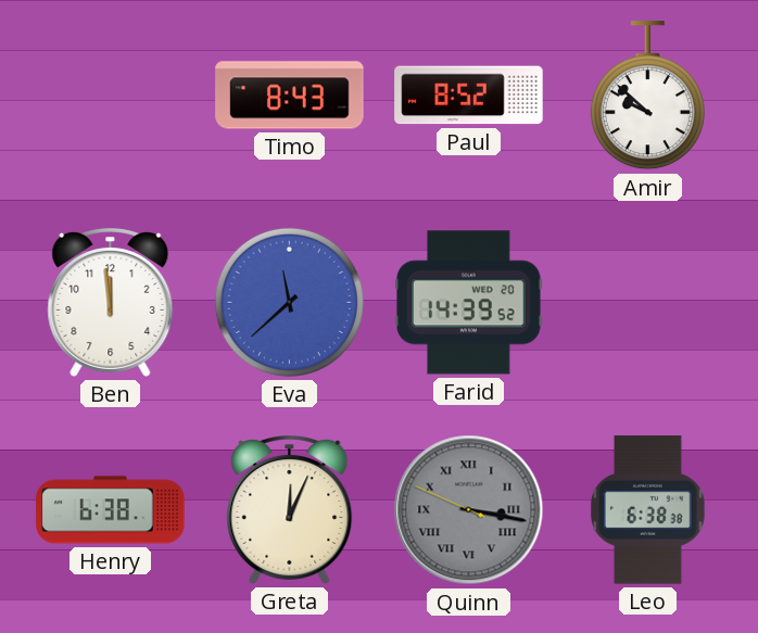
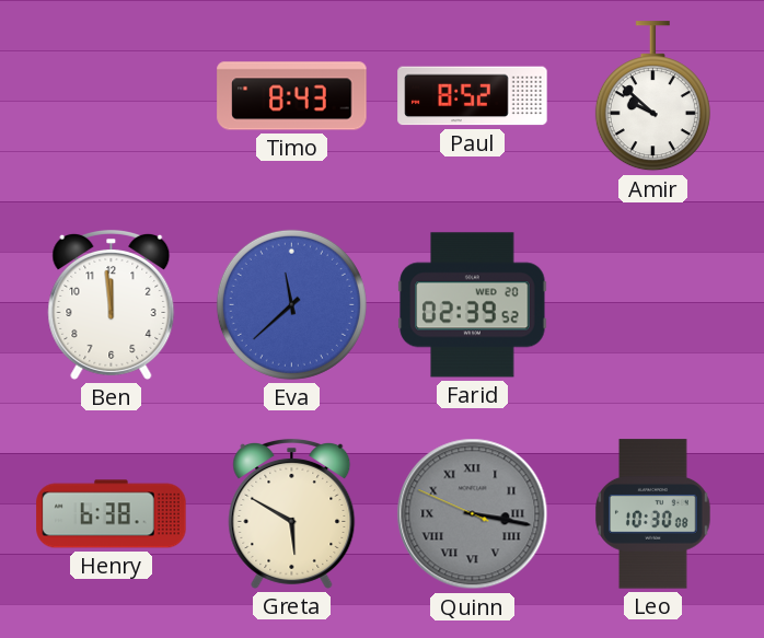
Farid: 14:39 -> 02:39
Greta: 12:04 -> 5:50
Leo: 6:38 -> 10:30
